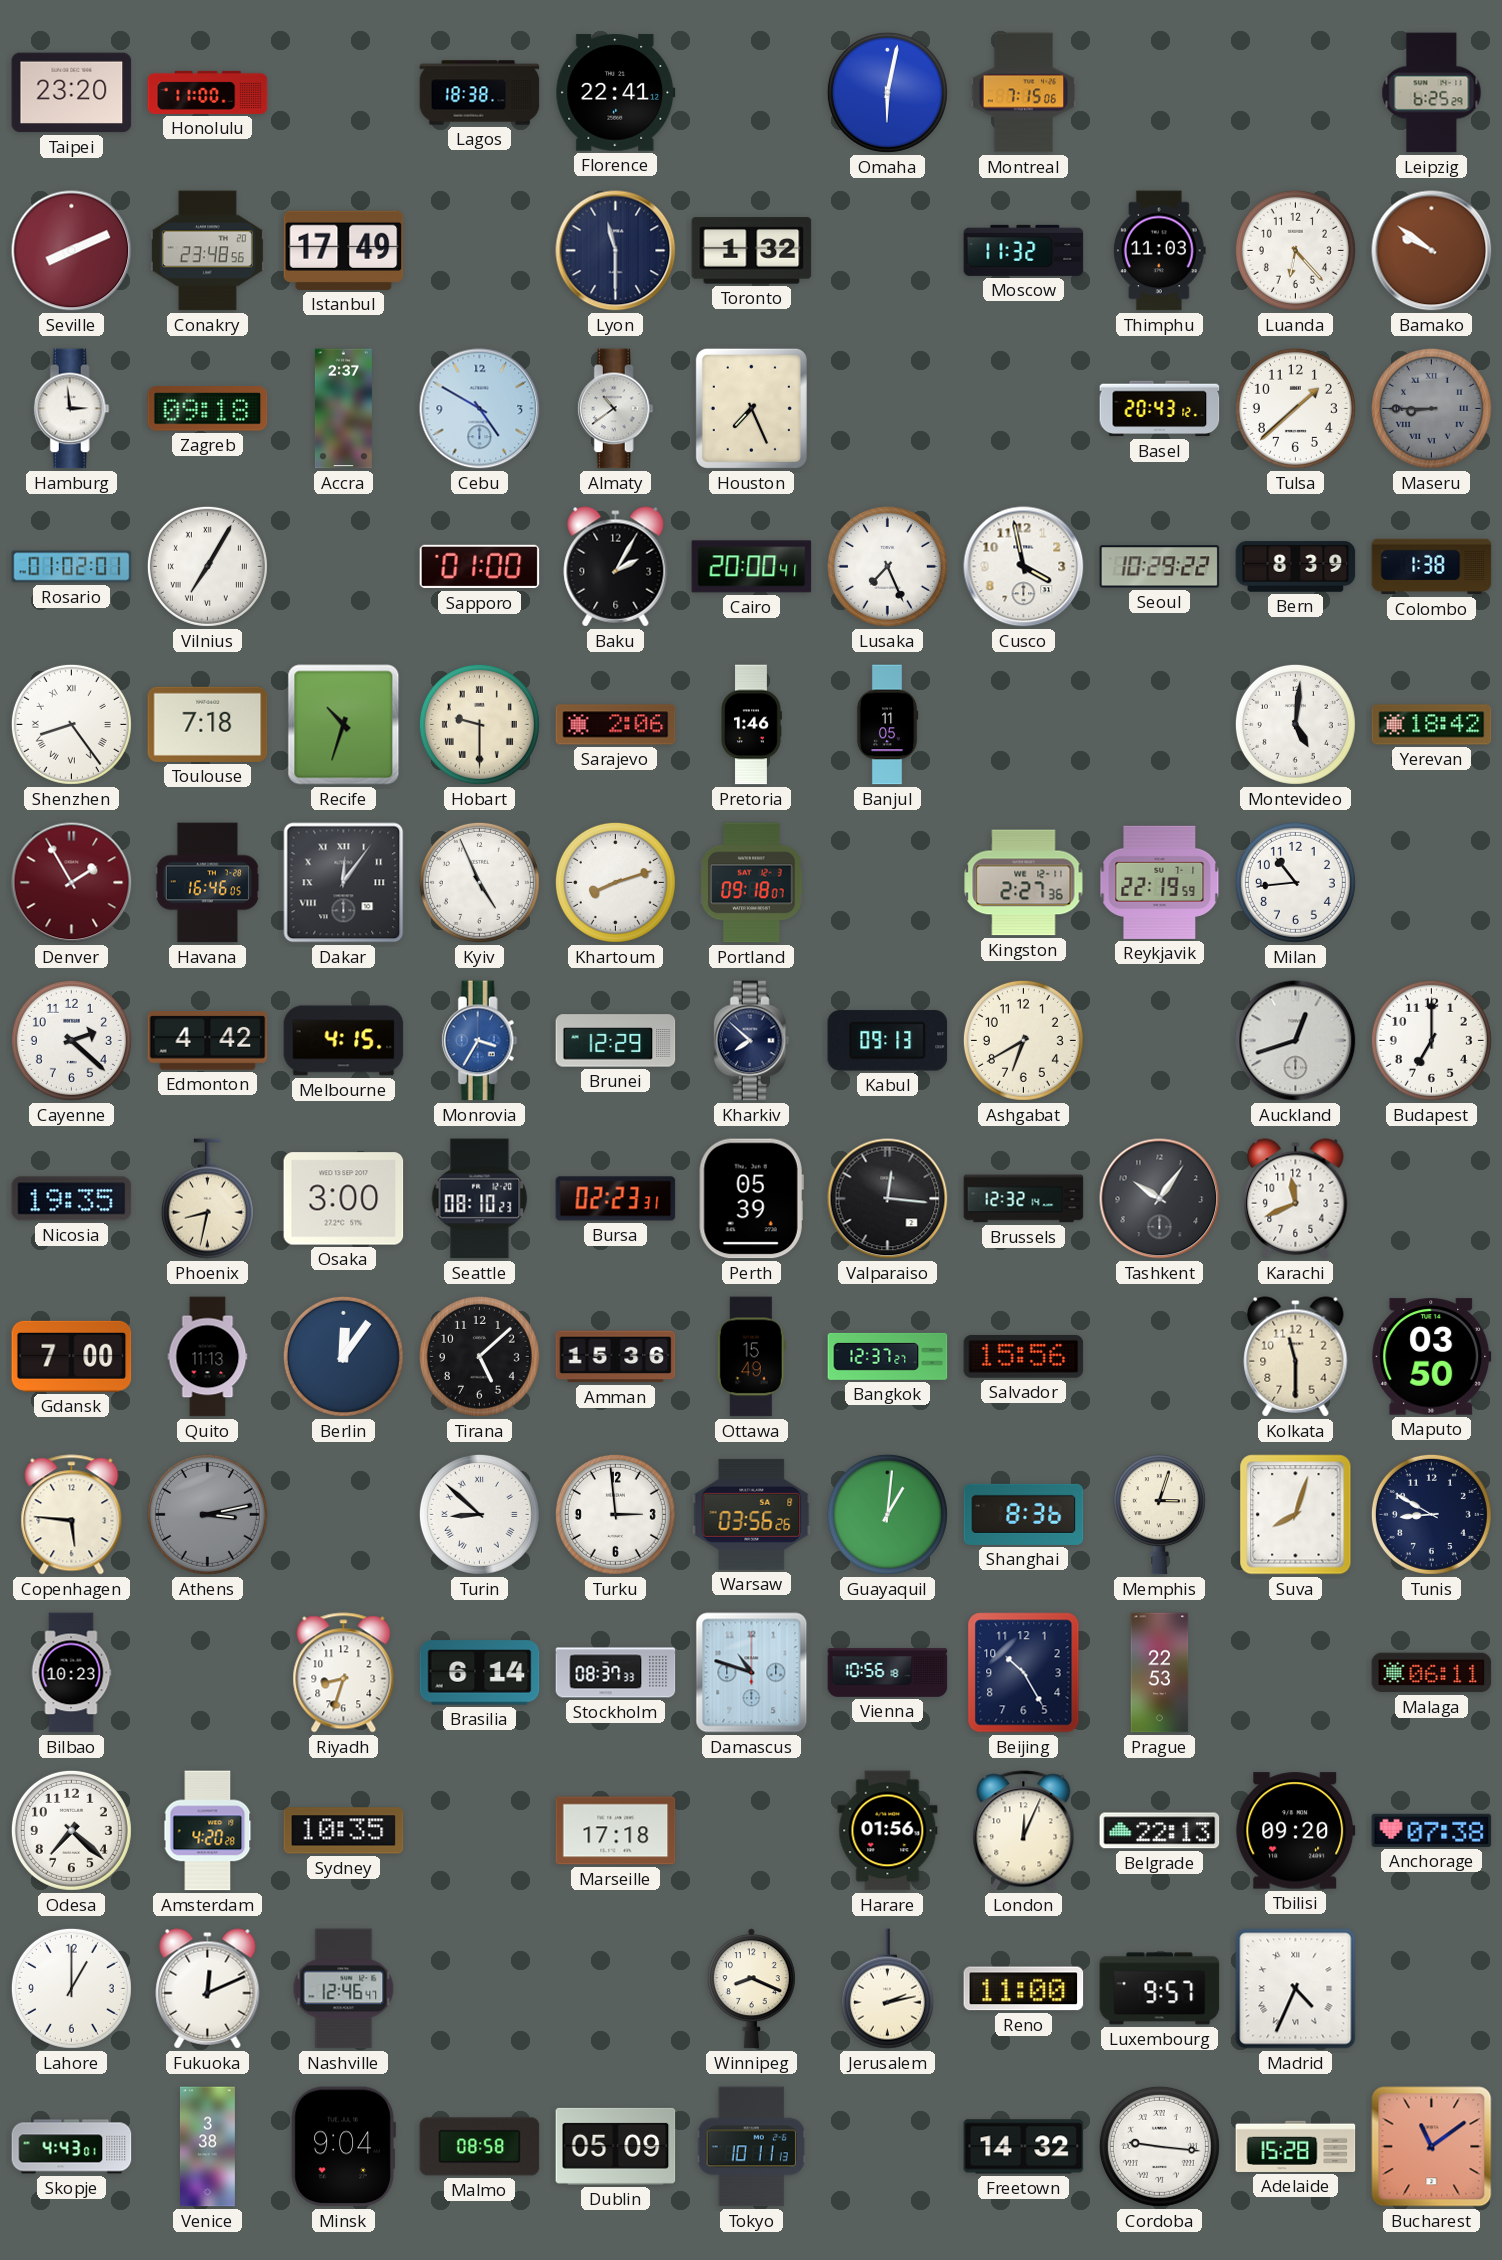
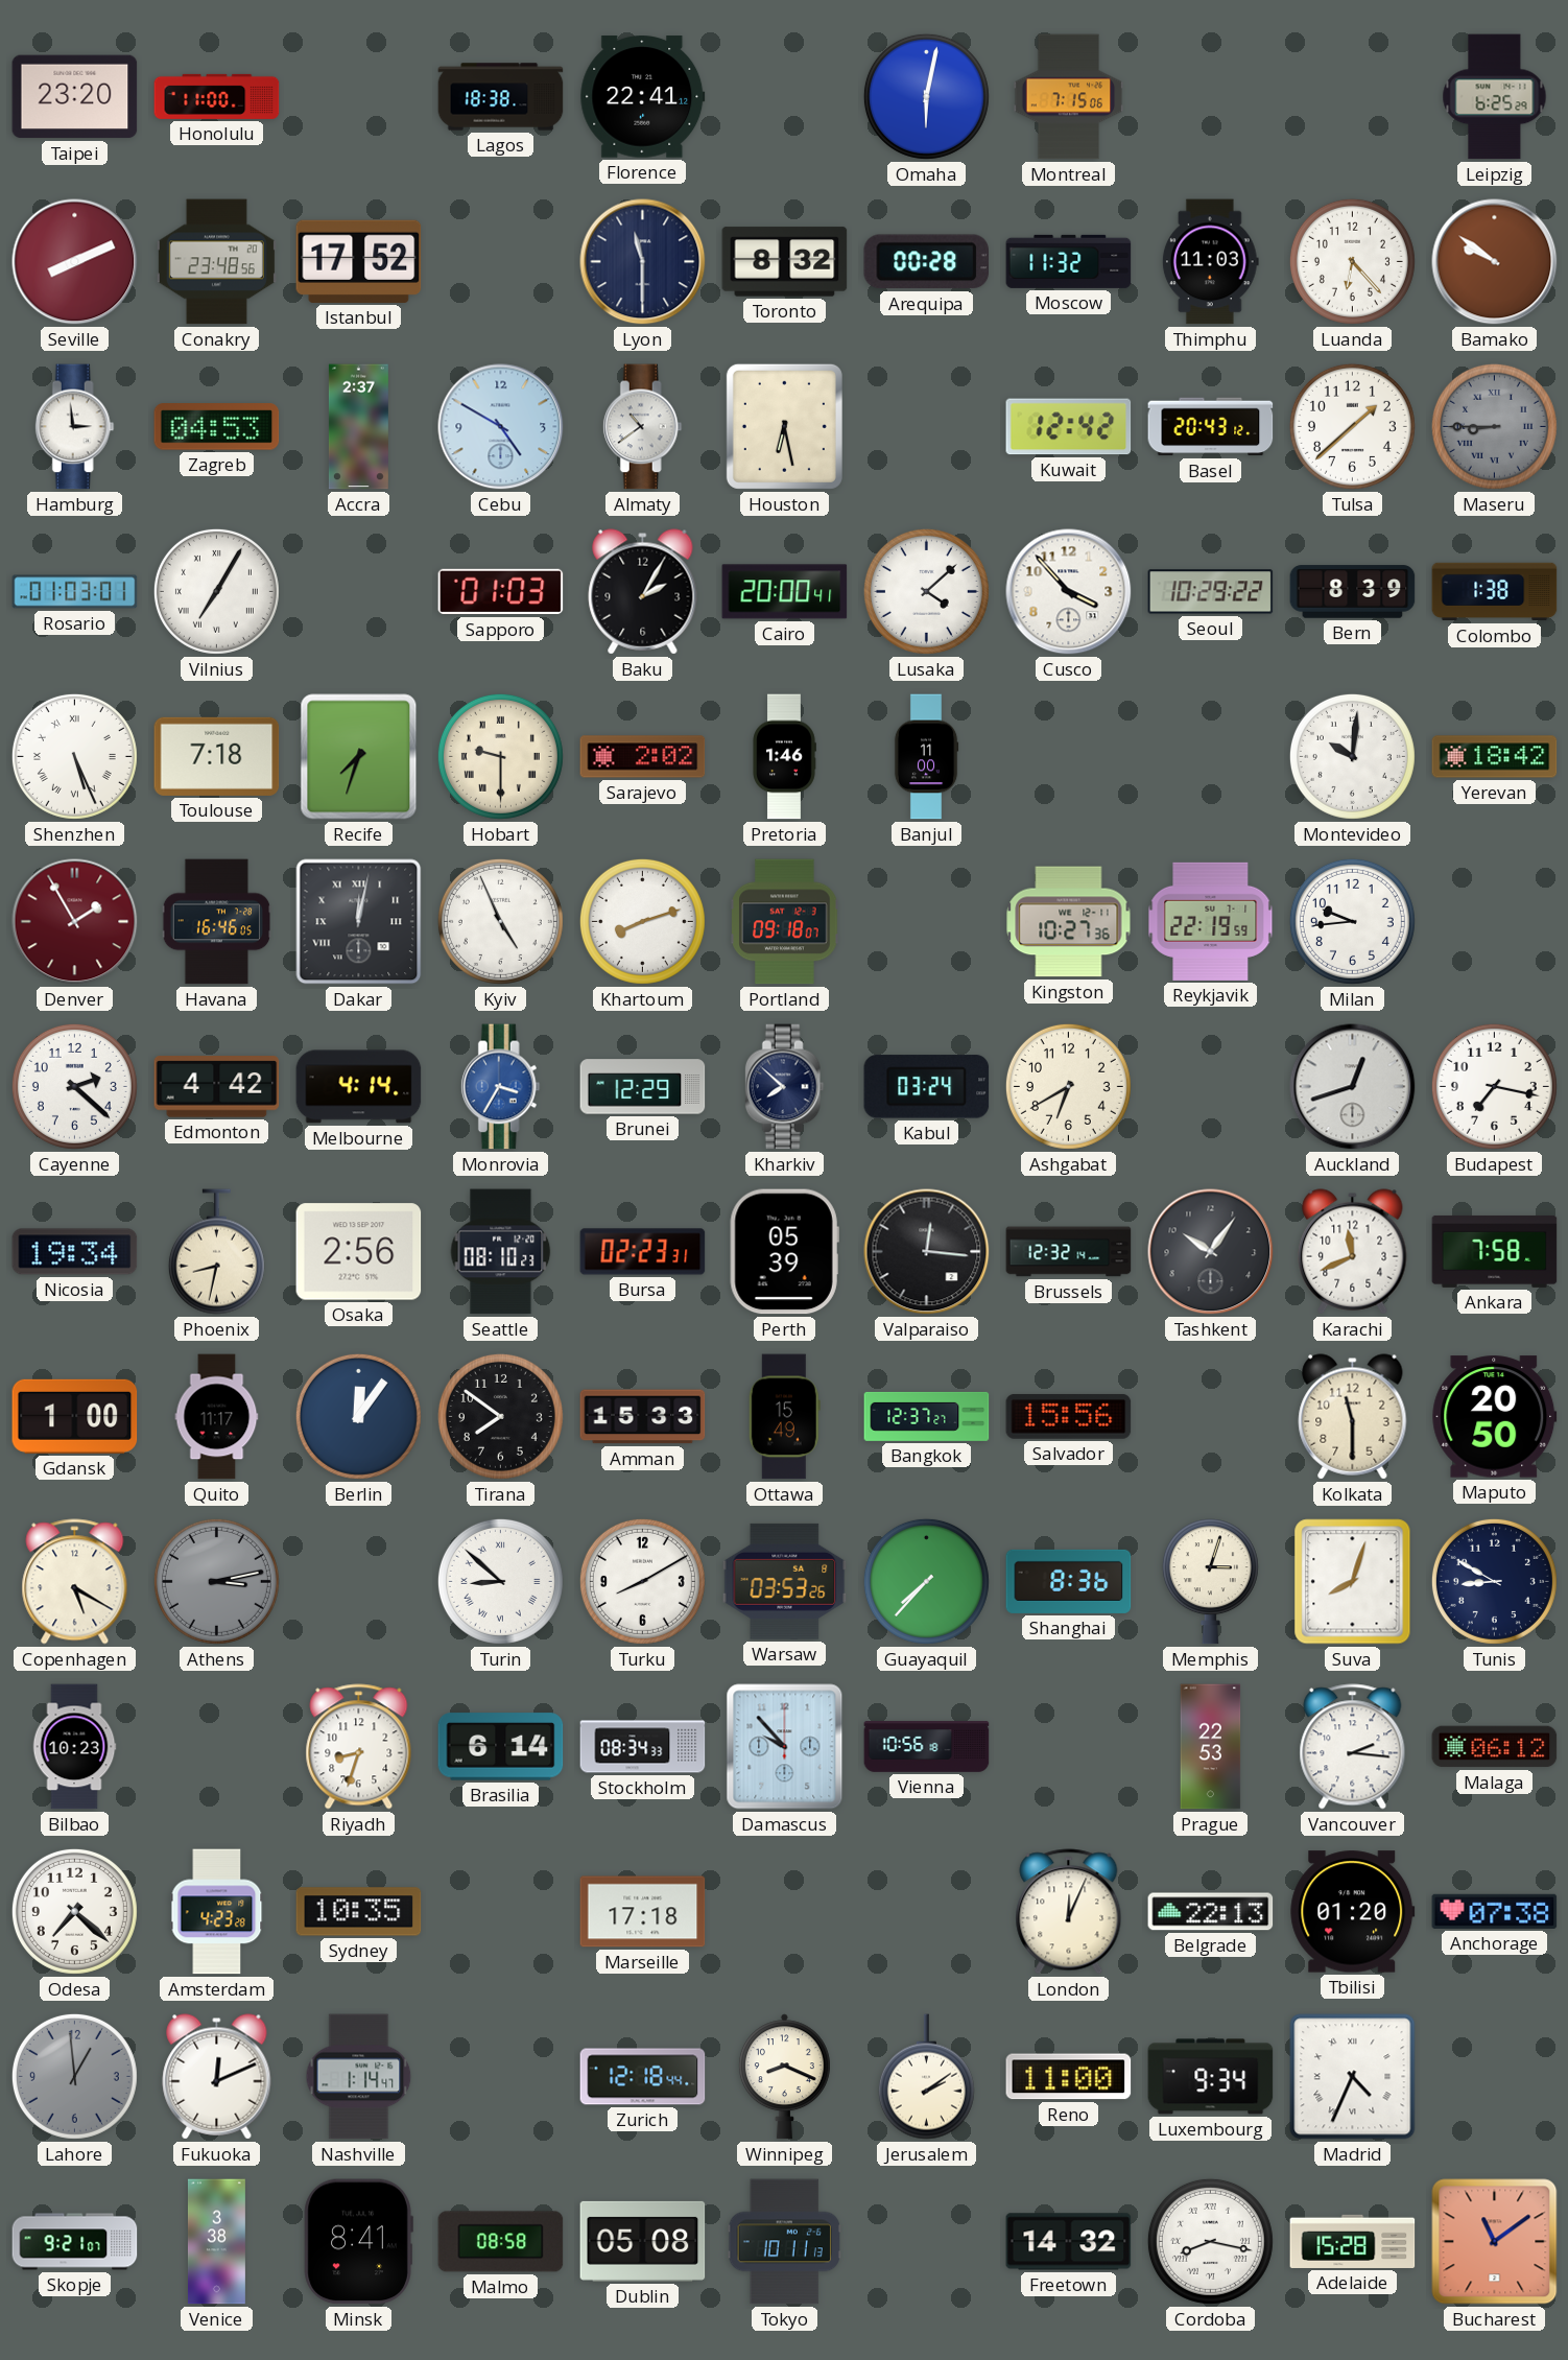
Istanbul: 17:49 -> 17:52
Toronto: 1:32 -> 8:32
Arequipa: none -> 00:28
Zagreb: 09:18 -> 04:53
Houston: 7:26 -> 6:28
Kuwait: none -> 12:42
Rosario: 01:02 -> 01:03
Sapporo: 01:00 -> 01:03
Lusaka: 7:26 -> 4:08
Cusco: 3:58 -> 3:53
Shenzhen: 8:24 -> 5:26
Recife: 10:33 -> 7:33
Sarajevo: 2:06 -> 2:02
Banjul: 11:05 -> 11:00
Montevideo: 5:01 -> 10:01
Dakar: 12:06 -> 12:02
Kingston: 2:27 -> 10:27
Milan: 10:44 -> 9:44
Melbourne: 4:15 -> 4:14
Kabul: 09:13 -> 03:24
Budapest: 7:00 -> 7:17
Nicosia: 19:35 -> 19:34
Osaka: 3:00 -> 2:56
Ankara: none -> 7:58
Gdansk: 7:00 -> 1:00
Quito: 11:13 -> 11:17
Tirana: 5:08 -> 7:51
Amman: 15:36 -> 15:33
Maputo: 03:50 -> 20:50
Copenhagen: 5:46 -> 5:20
Turku: 2:59 -> 8:10
Warsaw: 03:56 -> 03:53
Guayaquil: 1:01 -> 7:37
Stockholm: 08:37 -> 08:34
Damascus: 10:48 -> 9:53
Beijing: 10:25 -> none
Vancouver: none -> 2:16
Malaga: 06:11 -> 06:12
Amsterdam: 4:20 -> 4:23
Harare: 01:56 -> none
Tbilisi: 09:20 -> 01:20
Lahore: 1:00 -> 12:59
Lahore dial: white -> grey
Nashville: 12:46 -> 1:14
Zurich: none -> 12:18
Jerusalem: 2:13 -> 2:09
Luxembourg: 9:57 -> 9:34
Skopje: 4:43 -> 9:21
Minsk: 9:04 -> 8:41
Dublin: 05:09 -> 05:08
Cordoba: 9:16 -> 8:17
